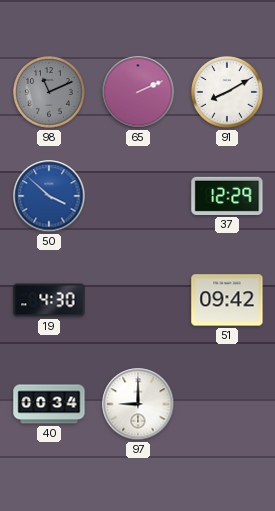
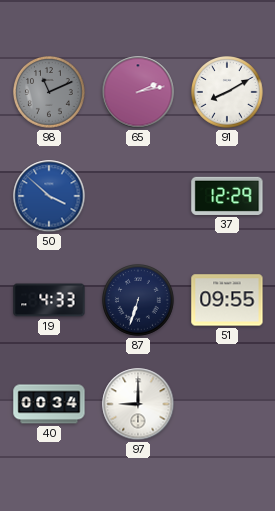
65: 2:11 -> 2:13
19: 4:30 -> 4:33
87: none -> 6:33
51: 09:42 -> 09:55
